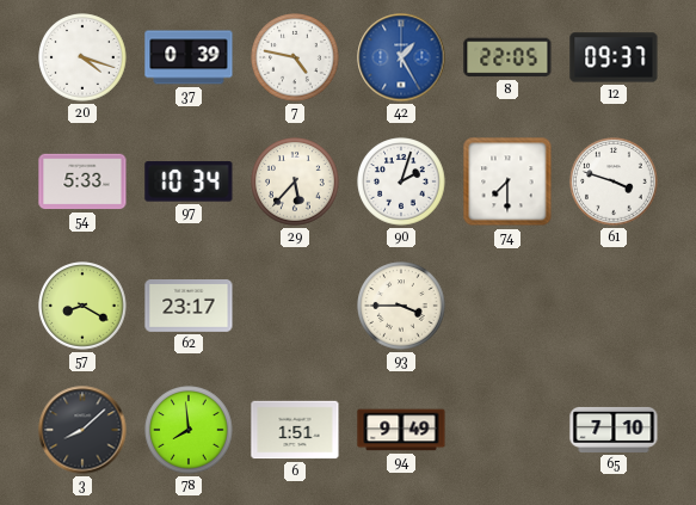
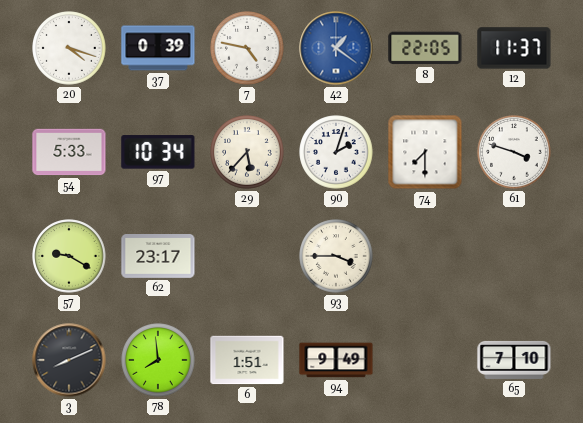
42: 1:25 -> 1:21
12: 09:37 -> 11:37
57: 8:20 -> 9:20
3: 8:08 -> 8:11
